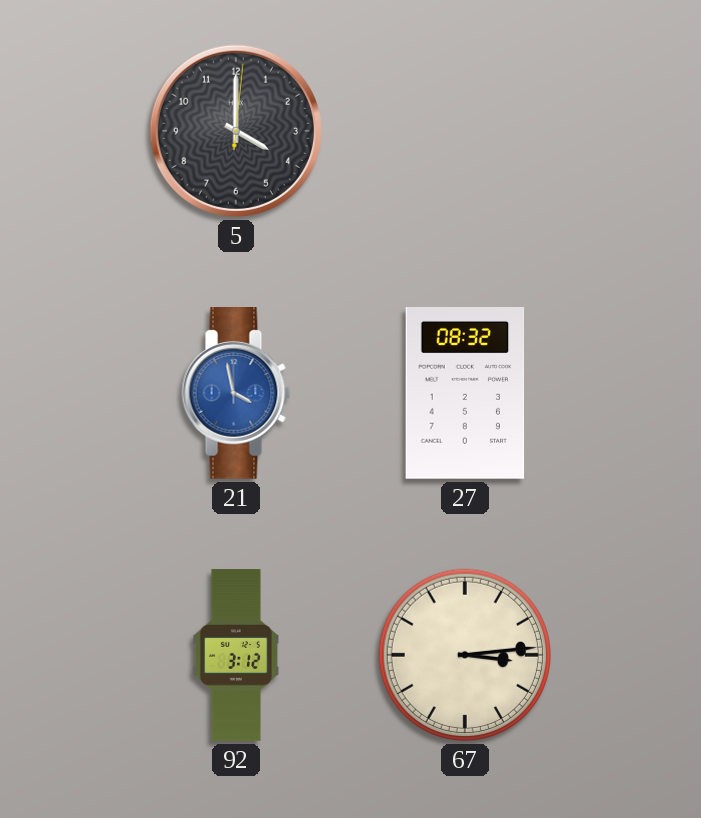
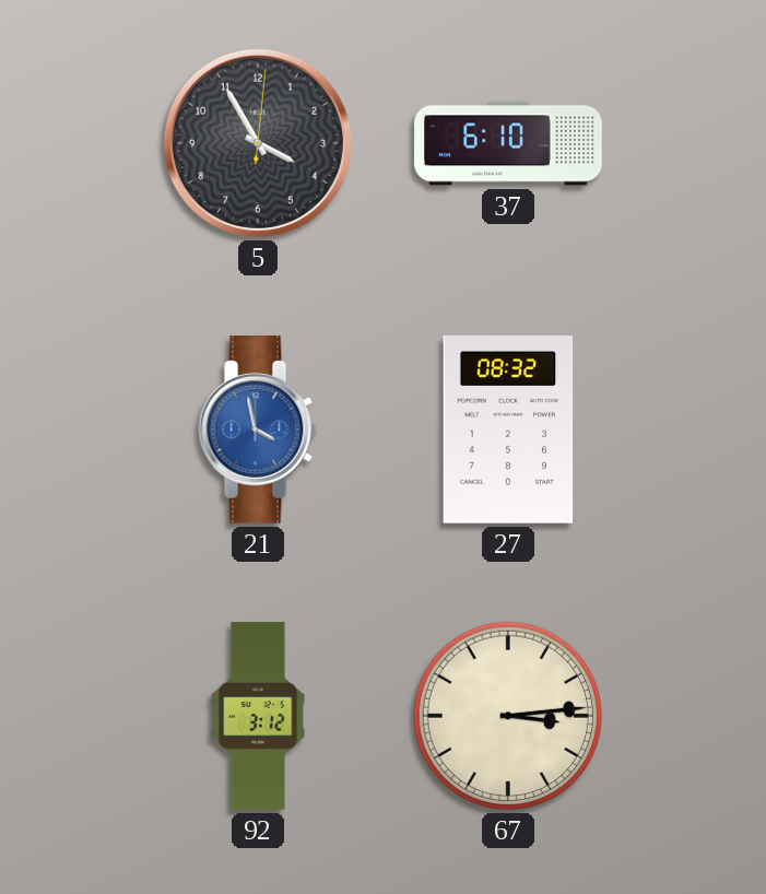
5: 4:00 -> 3:55
37: none -> 6:10
